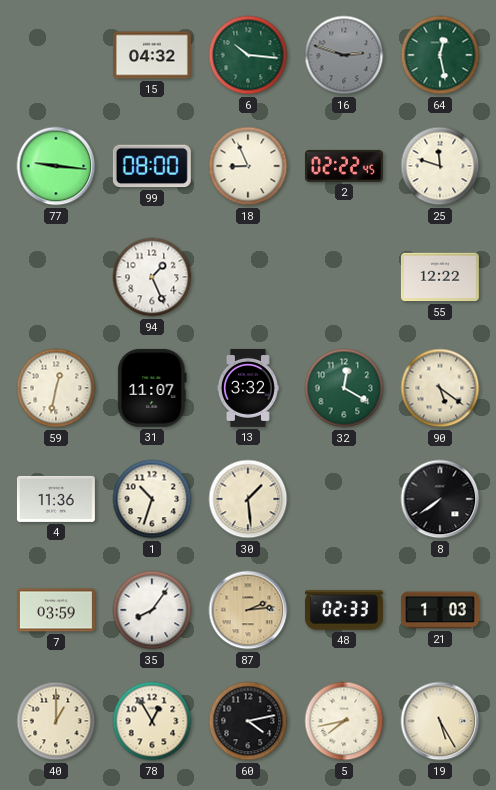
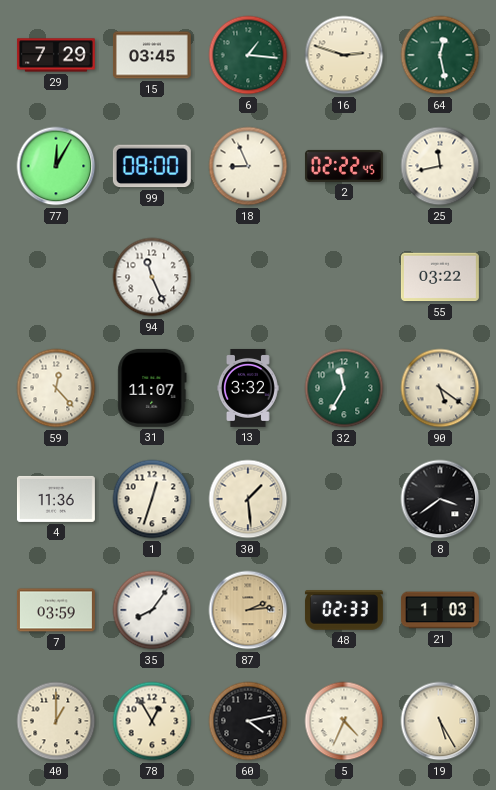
29: none -> 7:29
15: 04:32 -> 03:45
6: 10:16 -> 1:16
16 dial: grey -> cream
77: 9:16 -> 12:05
25: 11:48 -> 11:43
94: 1:26 -> 11:26
55: 12:22 -> 03:22
59: 12:32 -> 12:23
32: 12:20 -> 11:35
1: 10:33 -> 12:33
8: 7:39 -> 3:39
5: 7:43 -> 4:34
